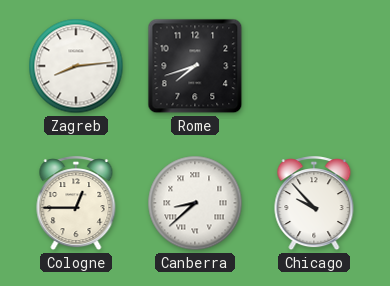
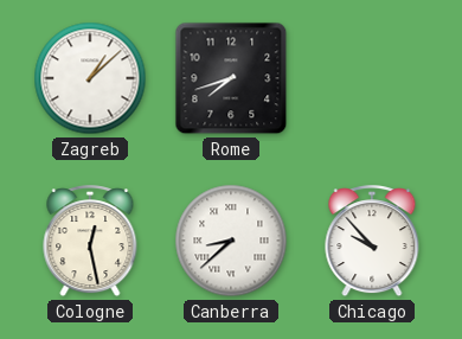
Zagreb: 8:14 -> 1:08
Cologne: 12:45 -> 12:28
